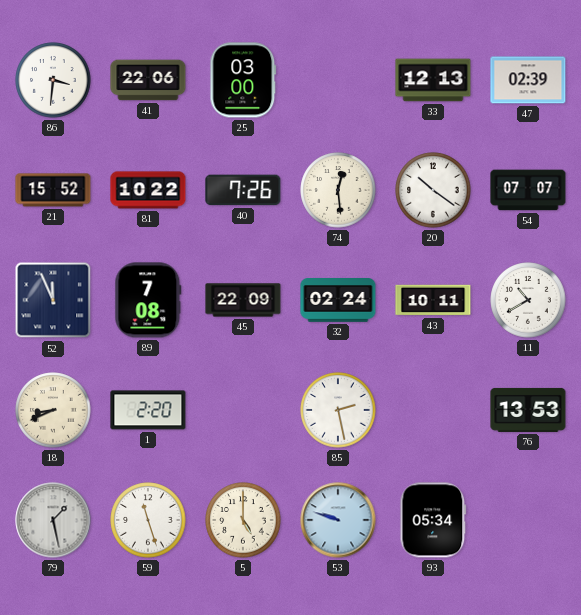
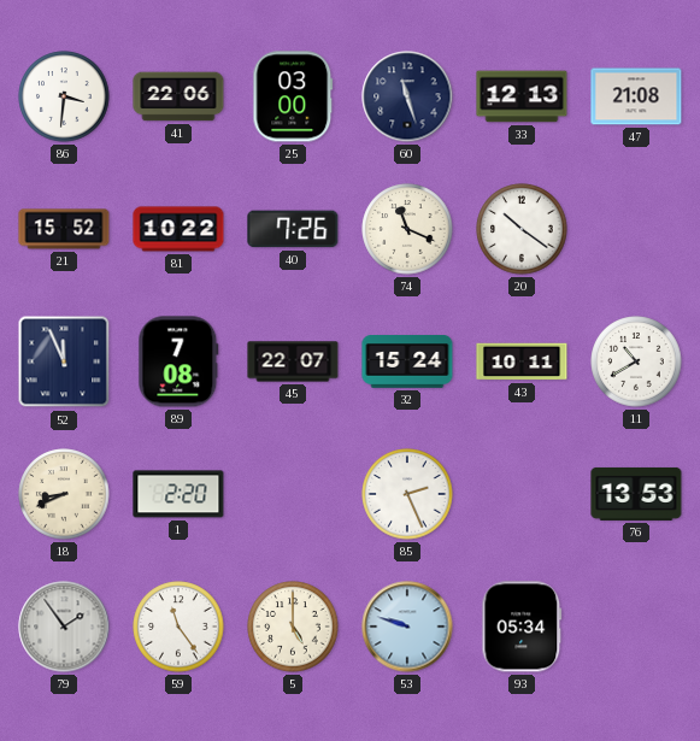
60: none -> 11:27
47: 02:39 -> 21:08
74: 12:29 -> 11:19
54: 07:07 -> none
45: 22:09 -> 22:07
32: 02:24 -> 15:24
85: 2:28 -> 2:26
79: 1:28 -> 1:54
59: 11:27 -> 11:24
